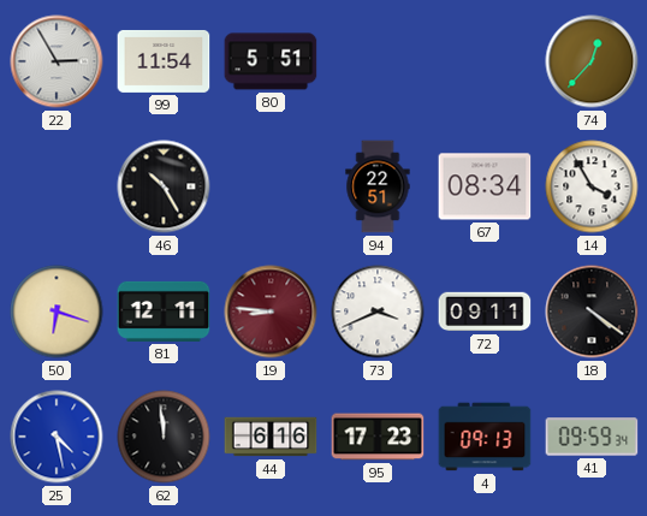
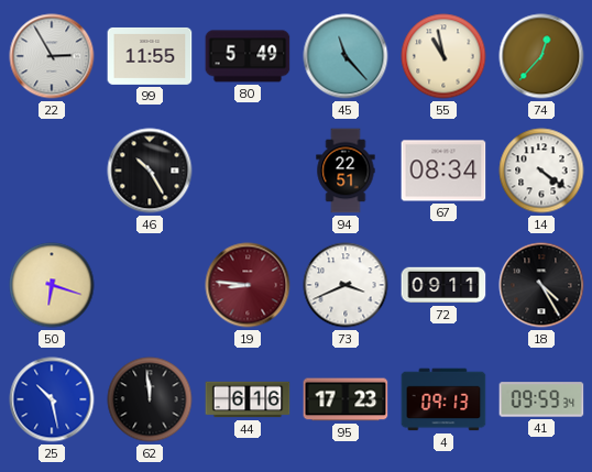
99: 11:54 -> 11:55
80: 5:51 -> 5:49
45: none -> 11:23
55: none -> 10:58
14: 3:55 -> 4:21
81: 12:11 -> none
18: 4:21 -> 4:25
25: 4:28 -> 10:28
